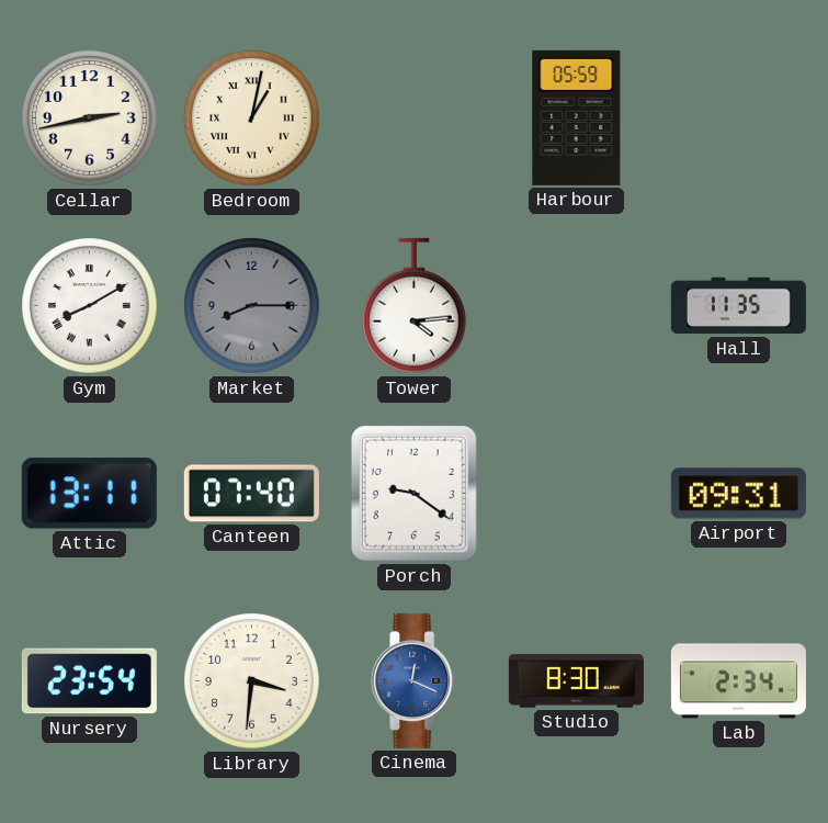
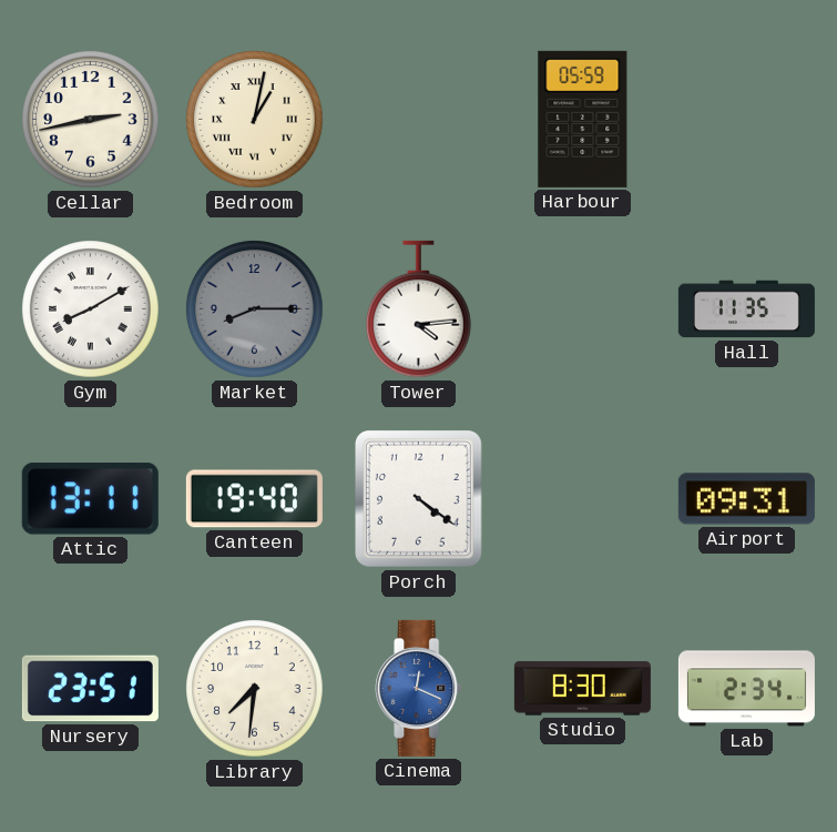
Canteen: 07:40 -> 19:40
Porch: 9:21 -> 4:21
Nursery: 23:54 -> 23:51
Library: 3:31 -> 7:31
